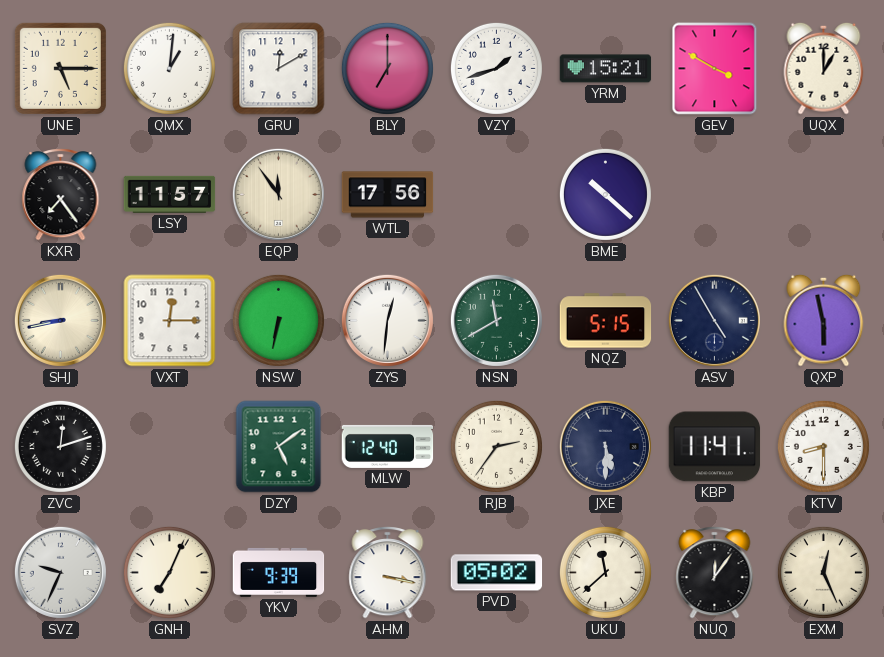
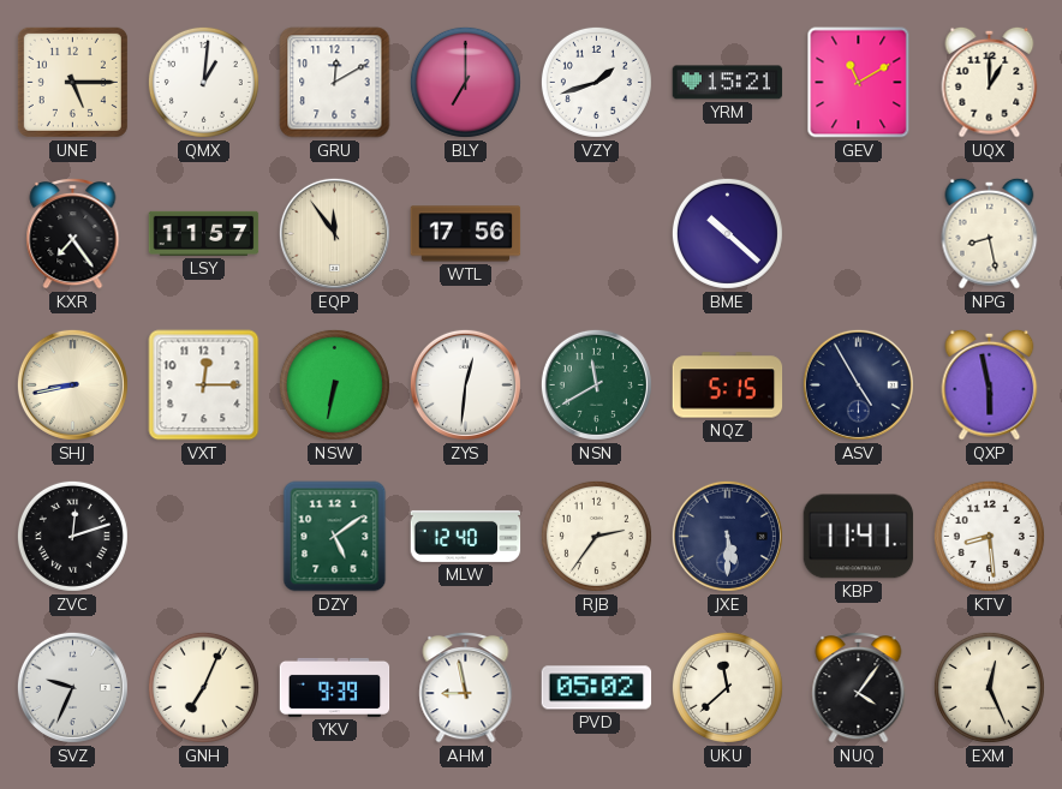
GEV: 3:50 -> 11:10
NPG: none -> 8:28
KTV: 8:30 -> 8:29
AHM: 3:17 -> 8:58
NUQ: 12:06 -> 4:06
